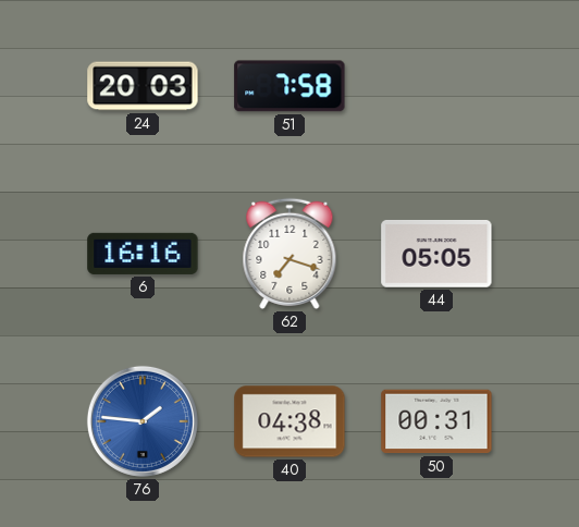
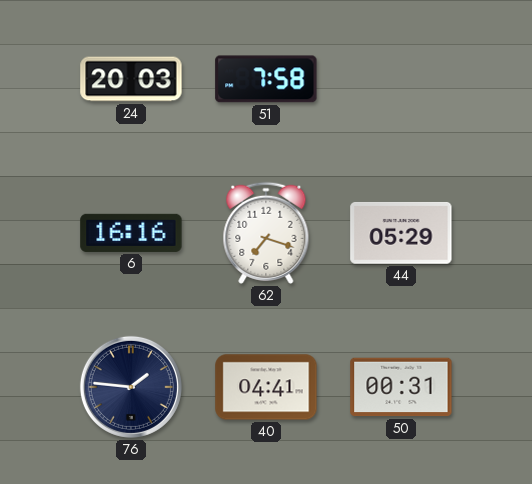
44: 05:05 -> 05:29
76 dial: blue -> navy
40: 04:38 -> 04:41
